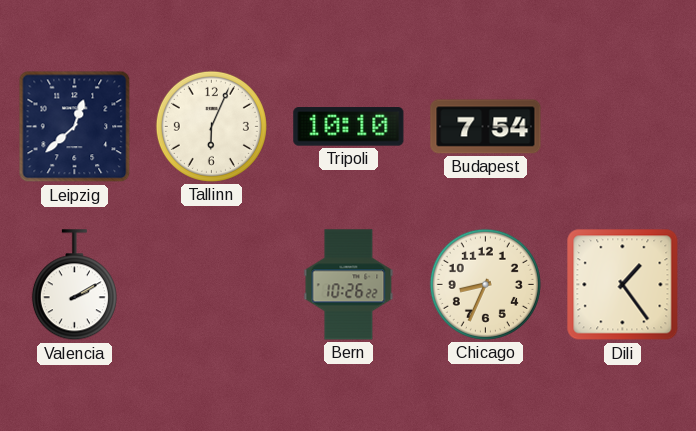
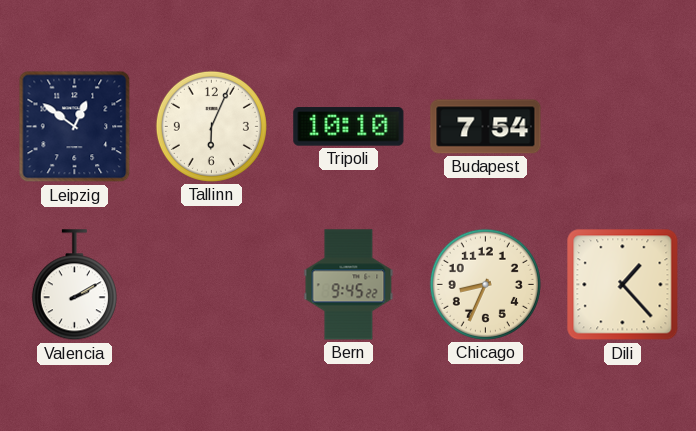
Leipzig: 12:38 -> 12:51
Bern: 10:26 -> 9:45
Dili: 1:24 -> 1:23
